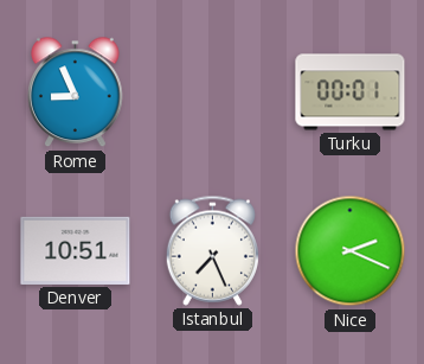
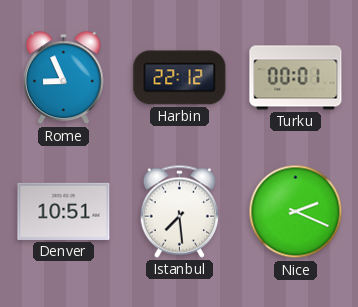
Harbin: none -> 22:12
Istanbul: 7:26 -> 7:29
